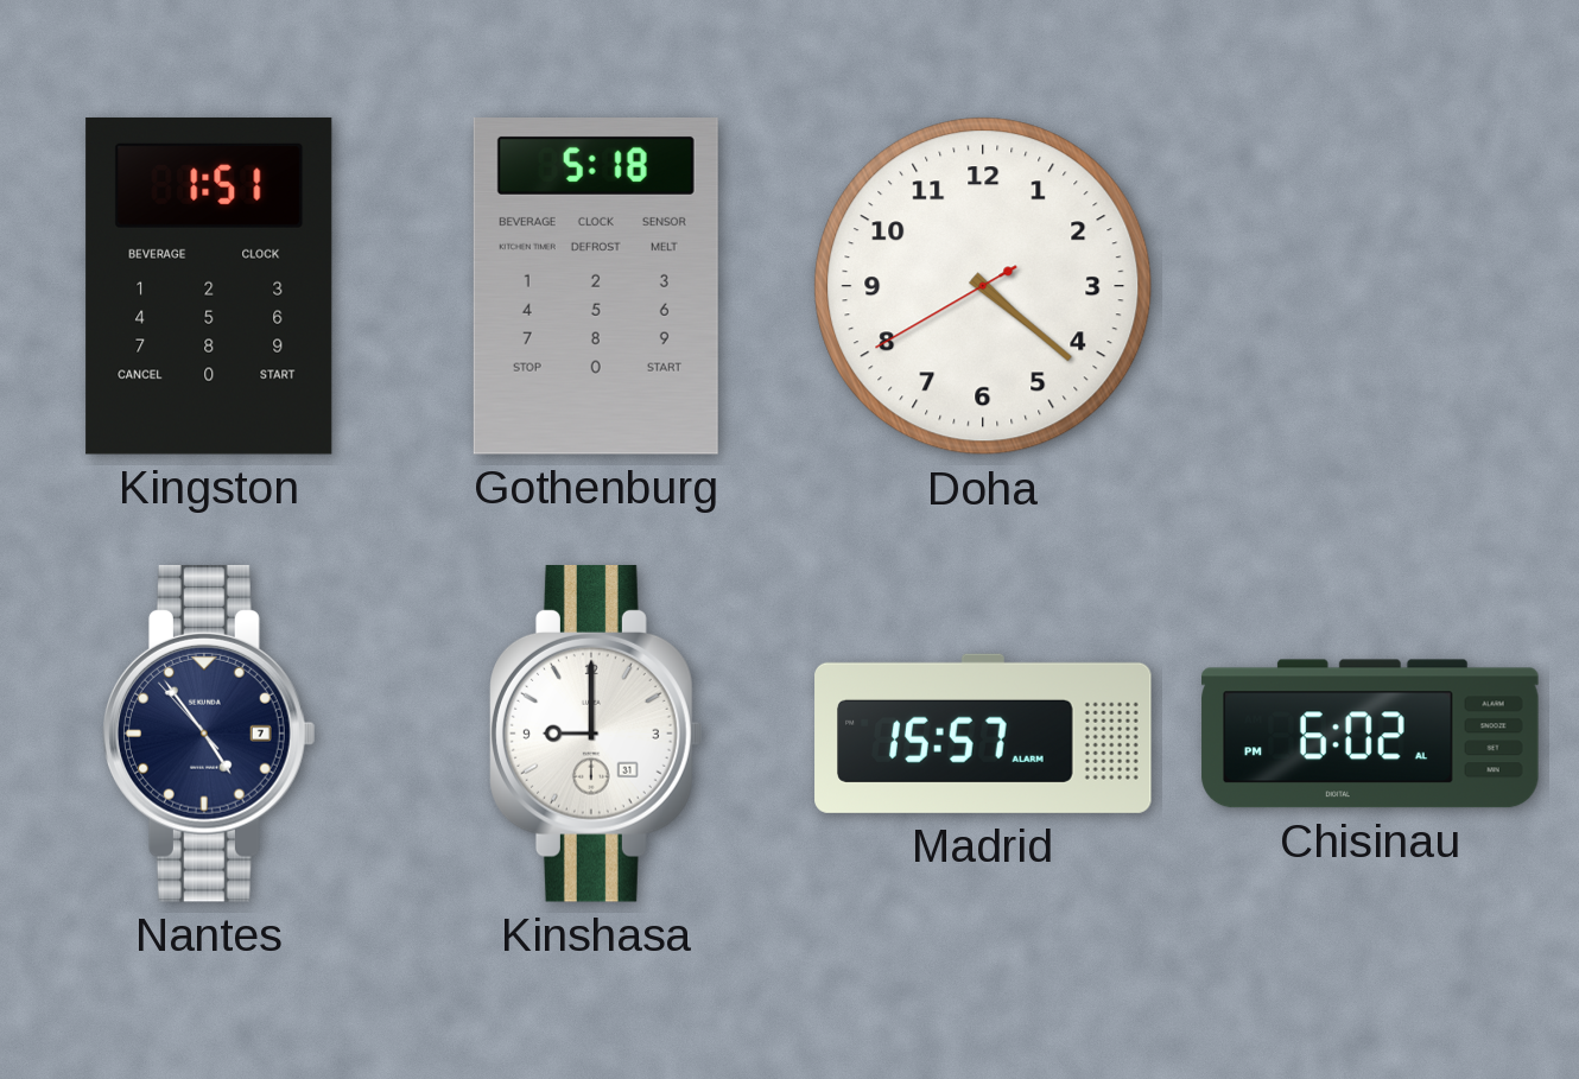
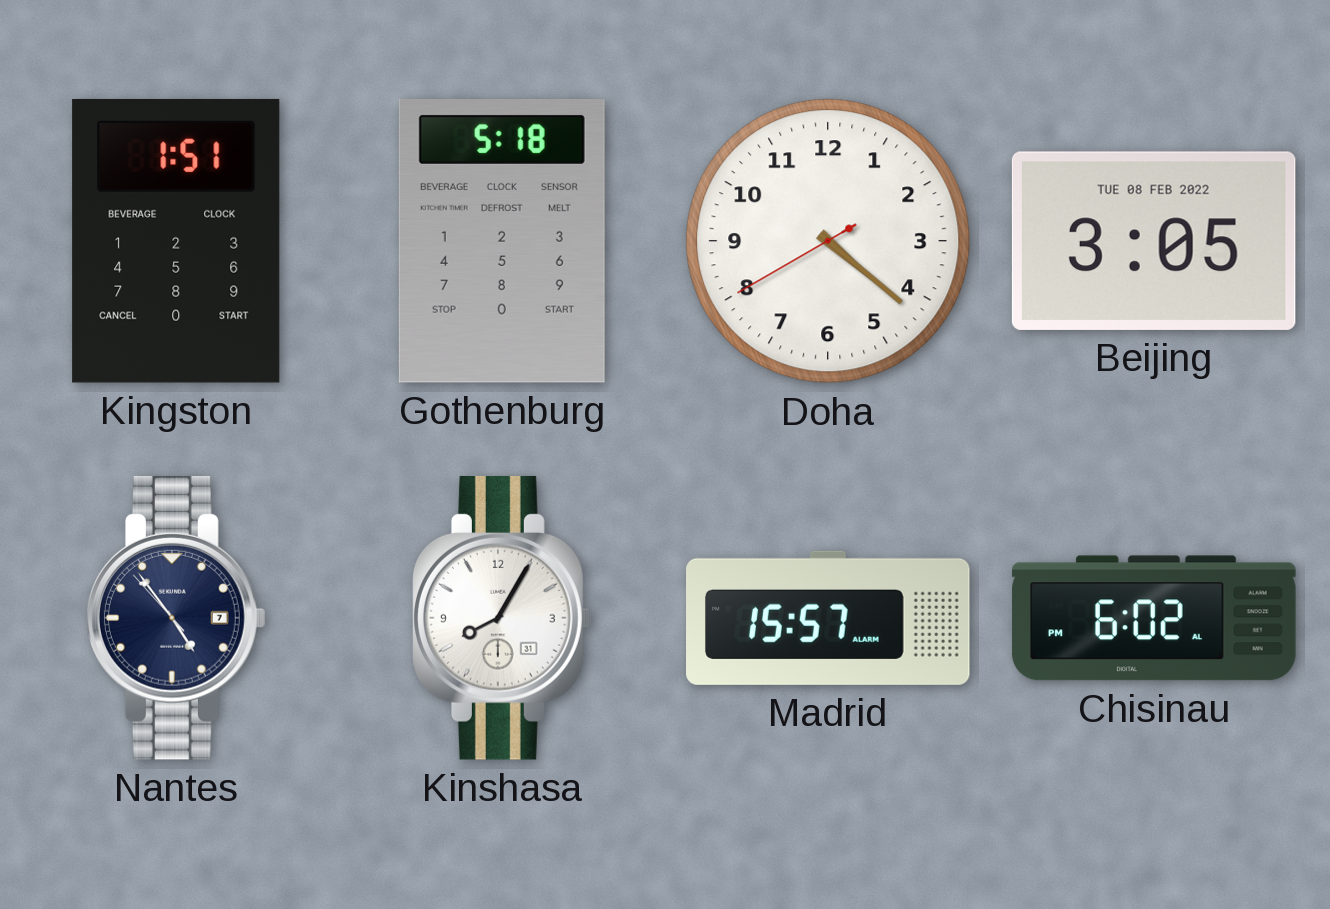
Beijing: none -> 3:05
Kinshasa: 9:00 -> 8:05
